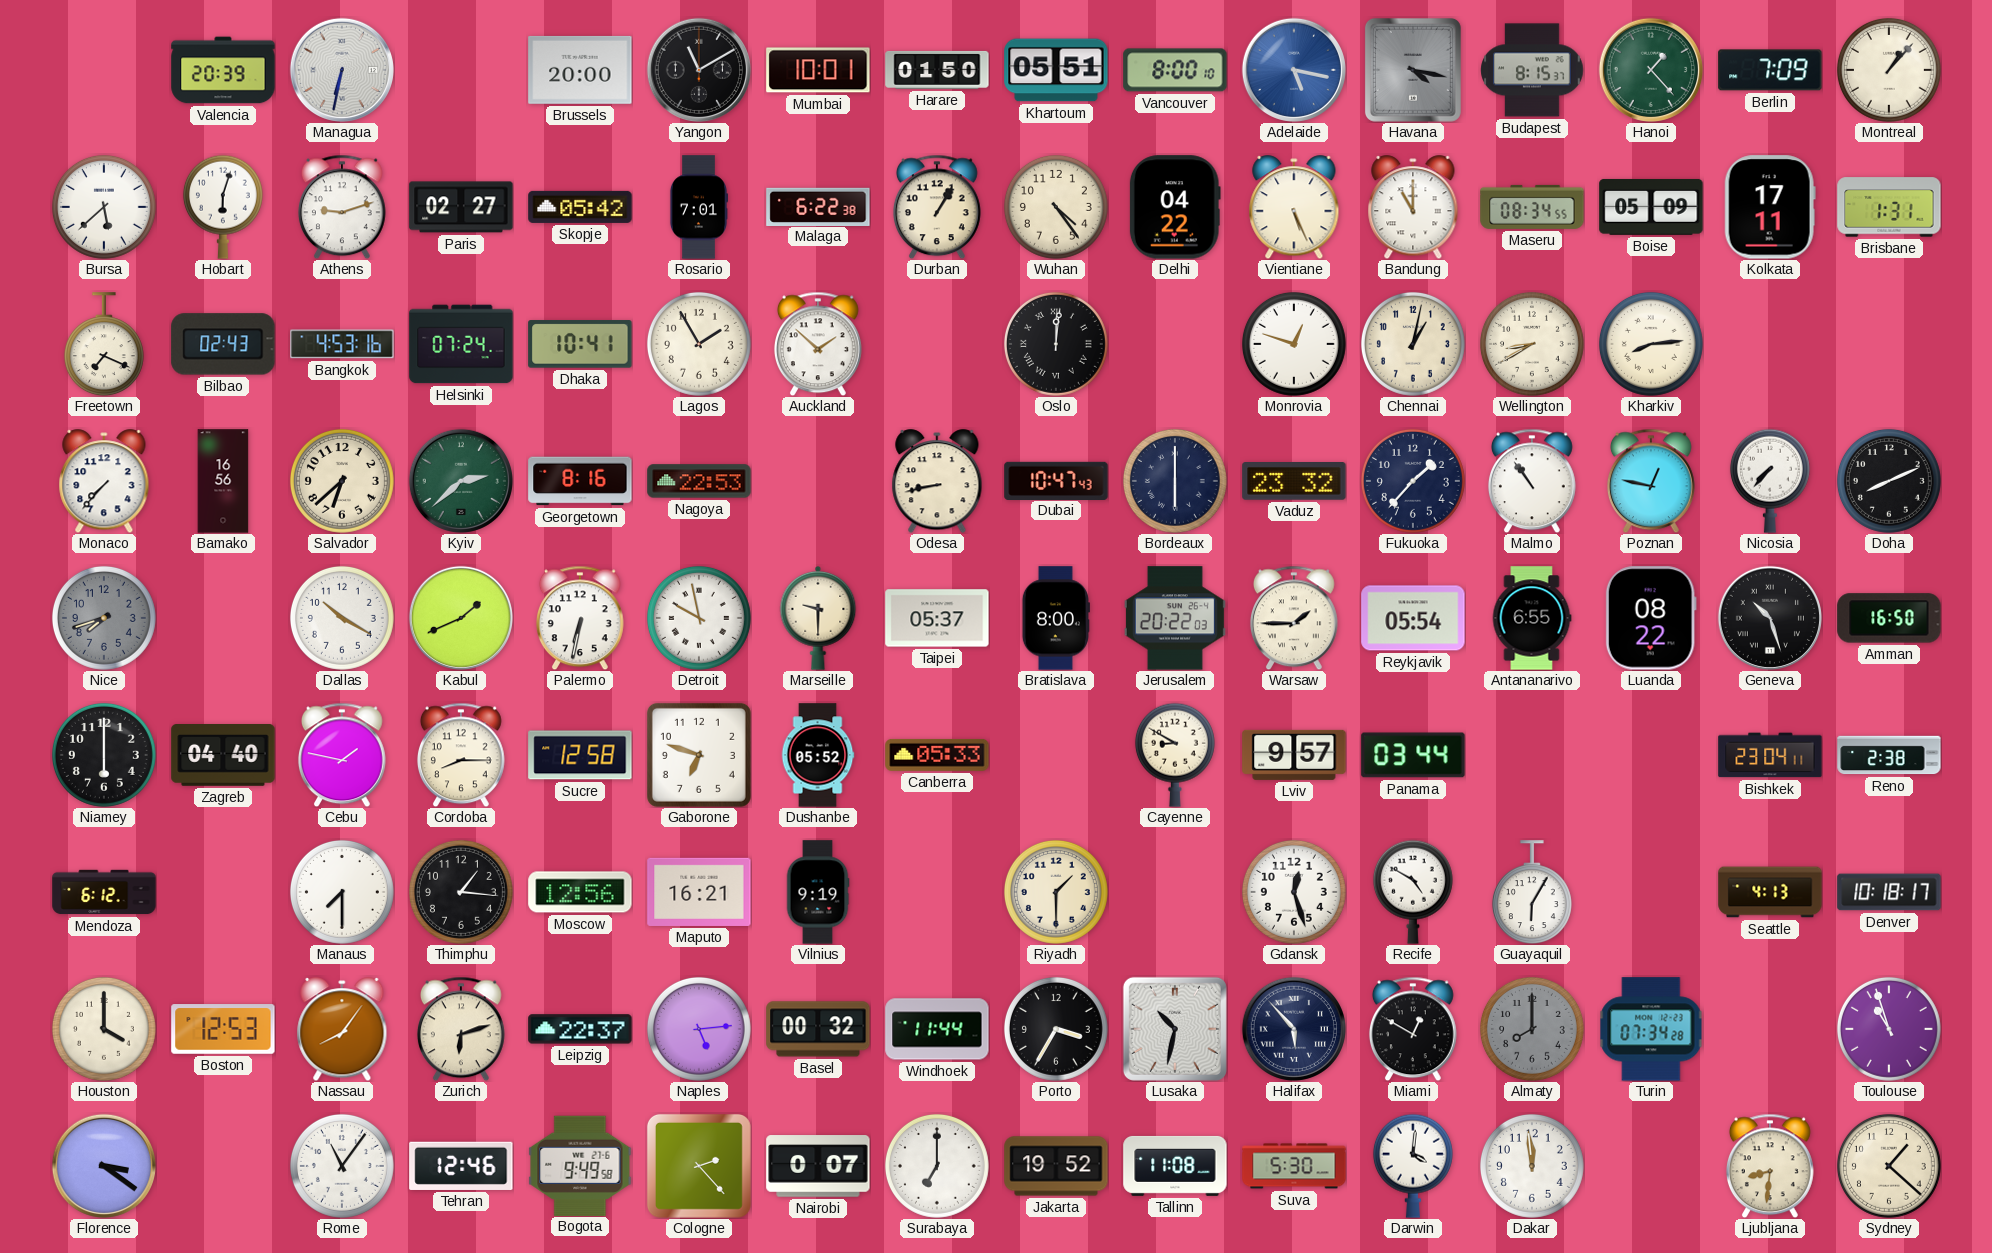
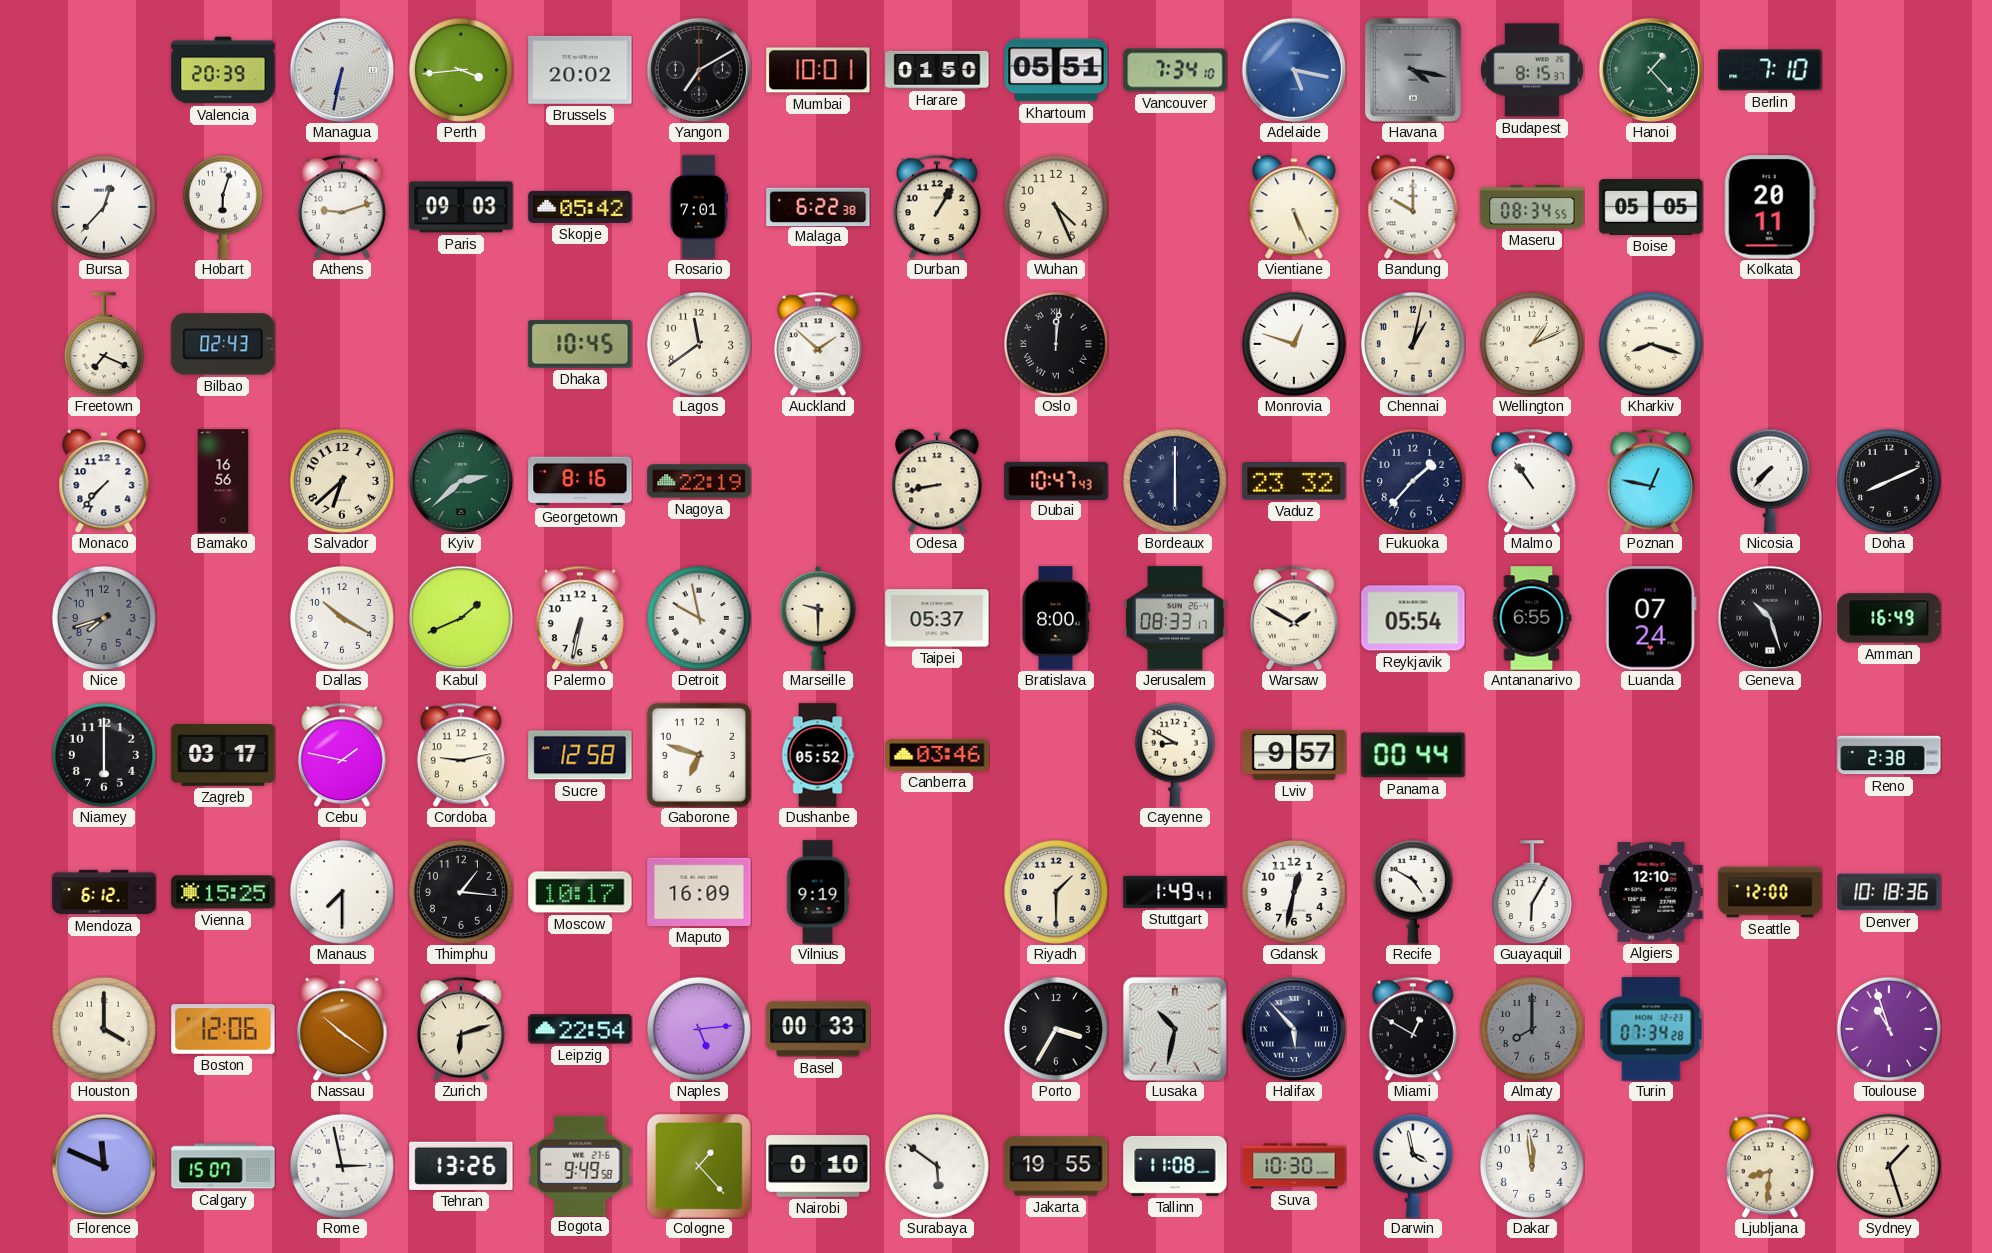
Perth: none -> 3:44
Brussels: 20:00 -> 20:02
Yangon: 11:10 -> 7:10
Vancouver: 8:00 -> 7:34
Berlin: 7:09 -> 7:10
Montreal: 1:07 -> none
Bursa: 5:38 -> 12:37
Paris: 02:27 -> 09:03
Wuhan: 4:24 -> 4:26
Delhi: 04:22 -> none
Bandung: 11:00 -> 10:00
Boise: 05:09 -> 05:05
Kolkata: 17:11 -> 20:11
Brisbane: 1:31 -> none
Bangkok: 4:53 -> none
Helsinki: 07:24 -> none
Dhaka: 10:41 -> 10:45
Lagos: 1:55 -> 11:39
Wellington: 8:40 -> 1:11
Kharkiv: 8:14 -> 8:18
Nagoya: 22:53 -> 22:19
Jerusalem: 20:22 -> 08:33
Warsaw: 1:45 -> 1:50
Luanda: 08:22 -> 07:24
Amman: 16:50 -> 16:49
Zagreb: 04:40 -> 03:17
Cordoba: 8:15 -> 9:13
Canberra: 05:33 -> 03:46
Panama: 03:44 -> 00:44
Bishkek: 23:04 -> none
Vienna: none -> 15:25
Moscow: 12:56 -> 10:17
Maputo: 16:21 -> 16:09
Stuttgart: none -> 1:49
Gdansk: 12:27 -> 12:32
Algiers: none -> 12:10
Seattle: 4:13 -> 12:00
Denver: 10:18:17 -> 10:18:36
Boston: 12:53 -> 12:06
Nassau: 8:06 -> 10:21
Leipzig: 22:37 -> 22:54
Basel: 00:32 -> 00:33
Windhoek: 11:44 -> none
Florence: 3:21 -> 11:49
Calgary: none -> 15:07
Rome: 11:06 -> 2:58
Tehran: 12:46 -> 13:26
Cologne: 2:23 -> 1:23
Nairobi: 0:07 -> 0:10
Surabaya: 7:00 -> 5:51
Jakarta: 19:52 -> 19:55
Suva: 5:30 -> 10:30
Darwin: 4:01 -> 3:58
Sydney: 1:22 -> 1:27
